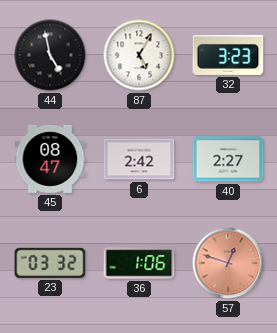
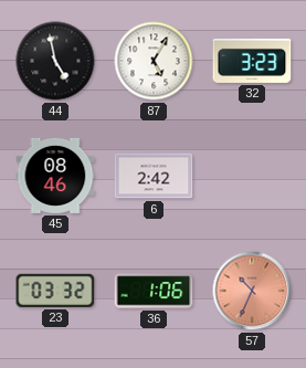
45: 08:47 -> 08:46
40: 2:27 -> none
57: 12:48 -> 10:34
